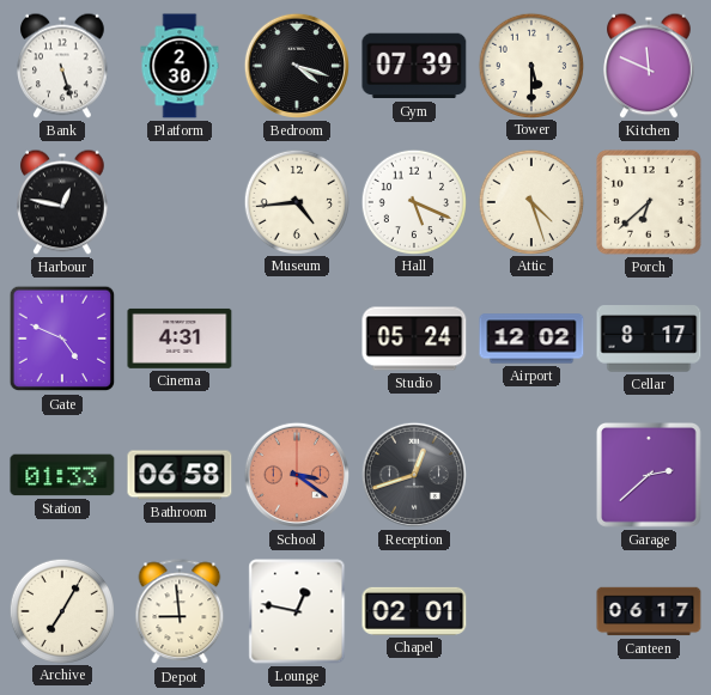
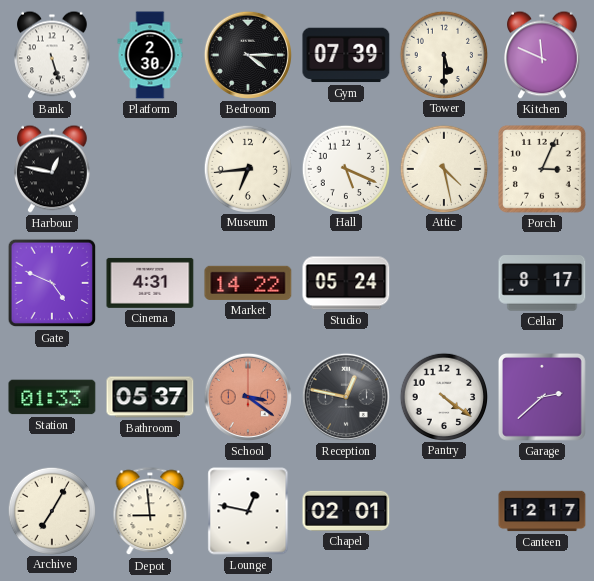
Bedroom: 4:18 -> 4:15
Museum: 4:44 -> 6:44
Attic: 4:27 -> 4:28
Porch: 6:38 -> 3:04
Market: none -> 14:22
Airport: 12:02 -> none
Bathroom: 06:58 -> 05:37
Reception: 12:42 -> 12:47
Pantry: none -> 4:21
Canteen: 06:17 -> 12:17
